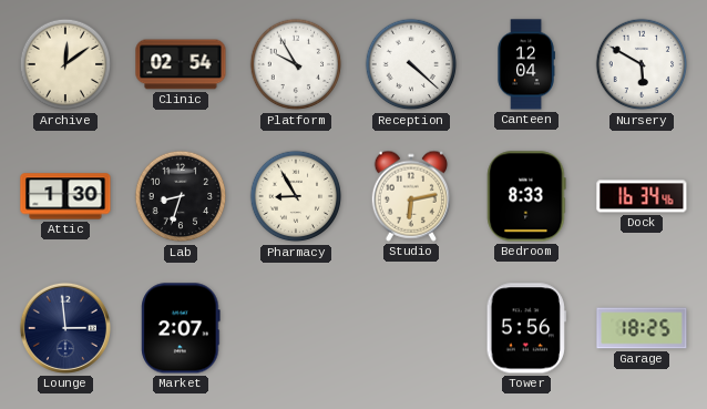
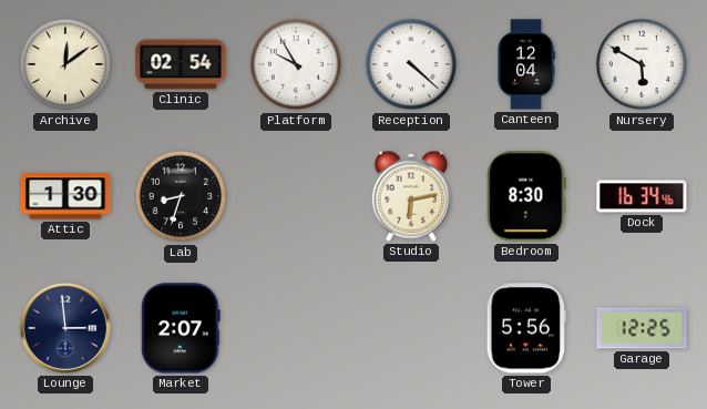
Pharmacy: 8:55 -> none
Bedroom: 8:33 -> 8:30
Garage: 18:25 -> 12:25
